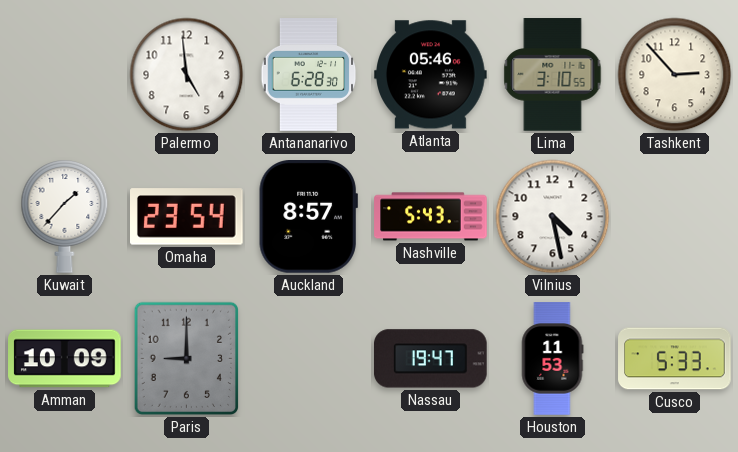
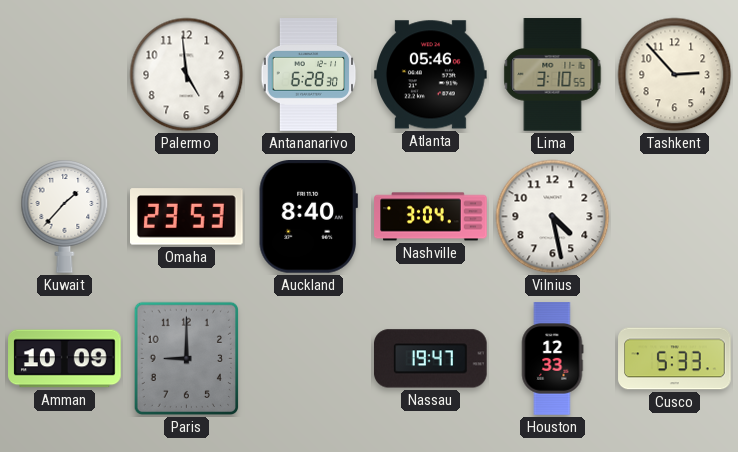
Omaha: 23:54 -> 23:53
Auckland: 8:57 -> 8:40
Nashville: 5:43 -> 3:04
Houston: 11:53 -> 12:33
